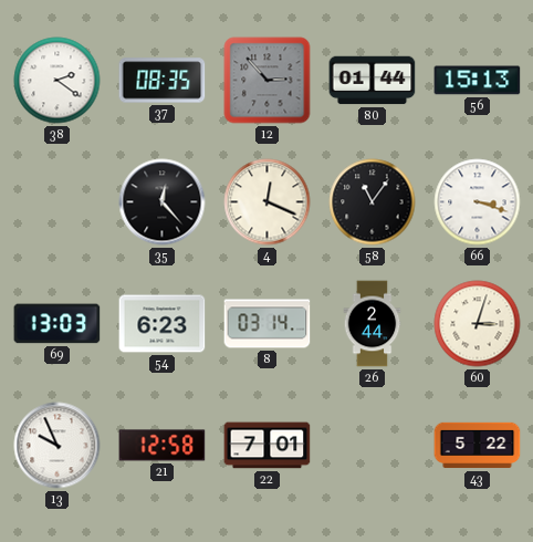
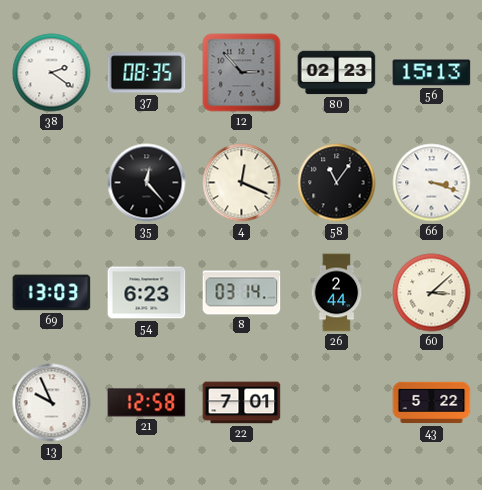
80: 01:44 -> 02:23
60: 3:03 -> 3:08
